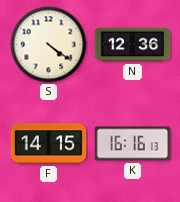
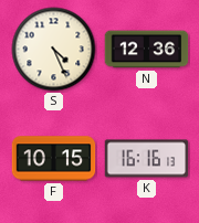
S: 4:21 -> 4:26
F: 14:15 -> 10:15
